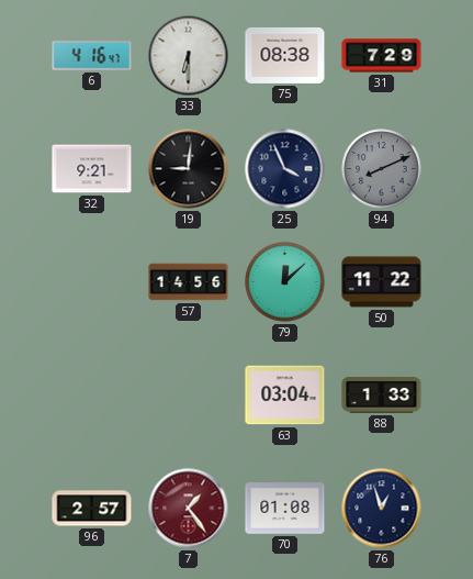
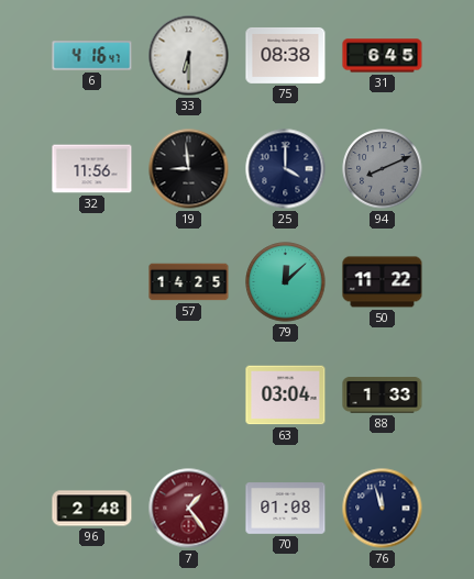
31: 7:29 -> 6:45
32: 9:21 -> 11:56
19: 9:01 -> 8:59
25: 3:56 -> 4:00
57: 14:56 -> 14:25
96: 2:57 -> 2:48
76: 12:57 -> 11:57
